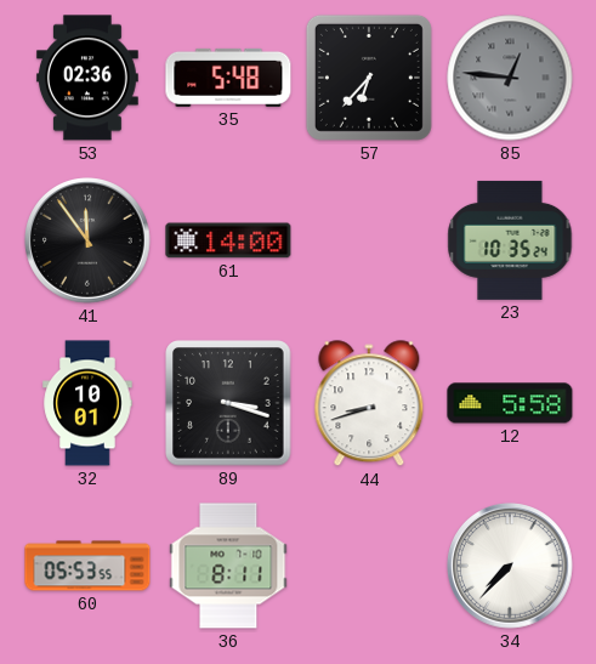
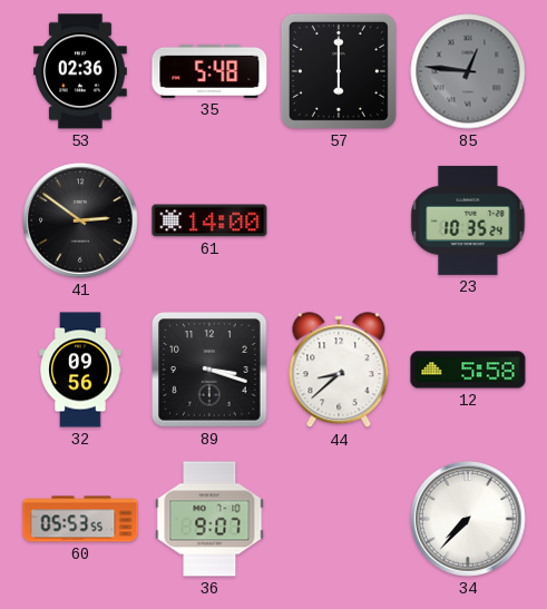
57: 6:37 -> 6:00
41: 11:54 -> 2:51
32: 10:01 -> 09:56
44: 8:42 -> 8:38
36: 8:11 -> 9:07
